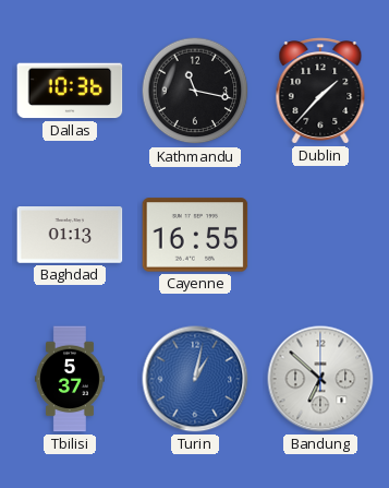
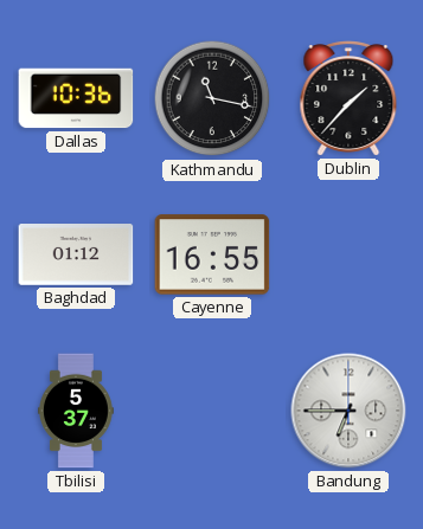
Baghdad: 01:13 -> 01:12
Turin: 1:02 -> none
Bandung: 6:52 -> 6:45
